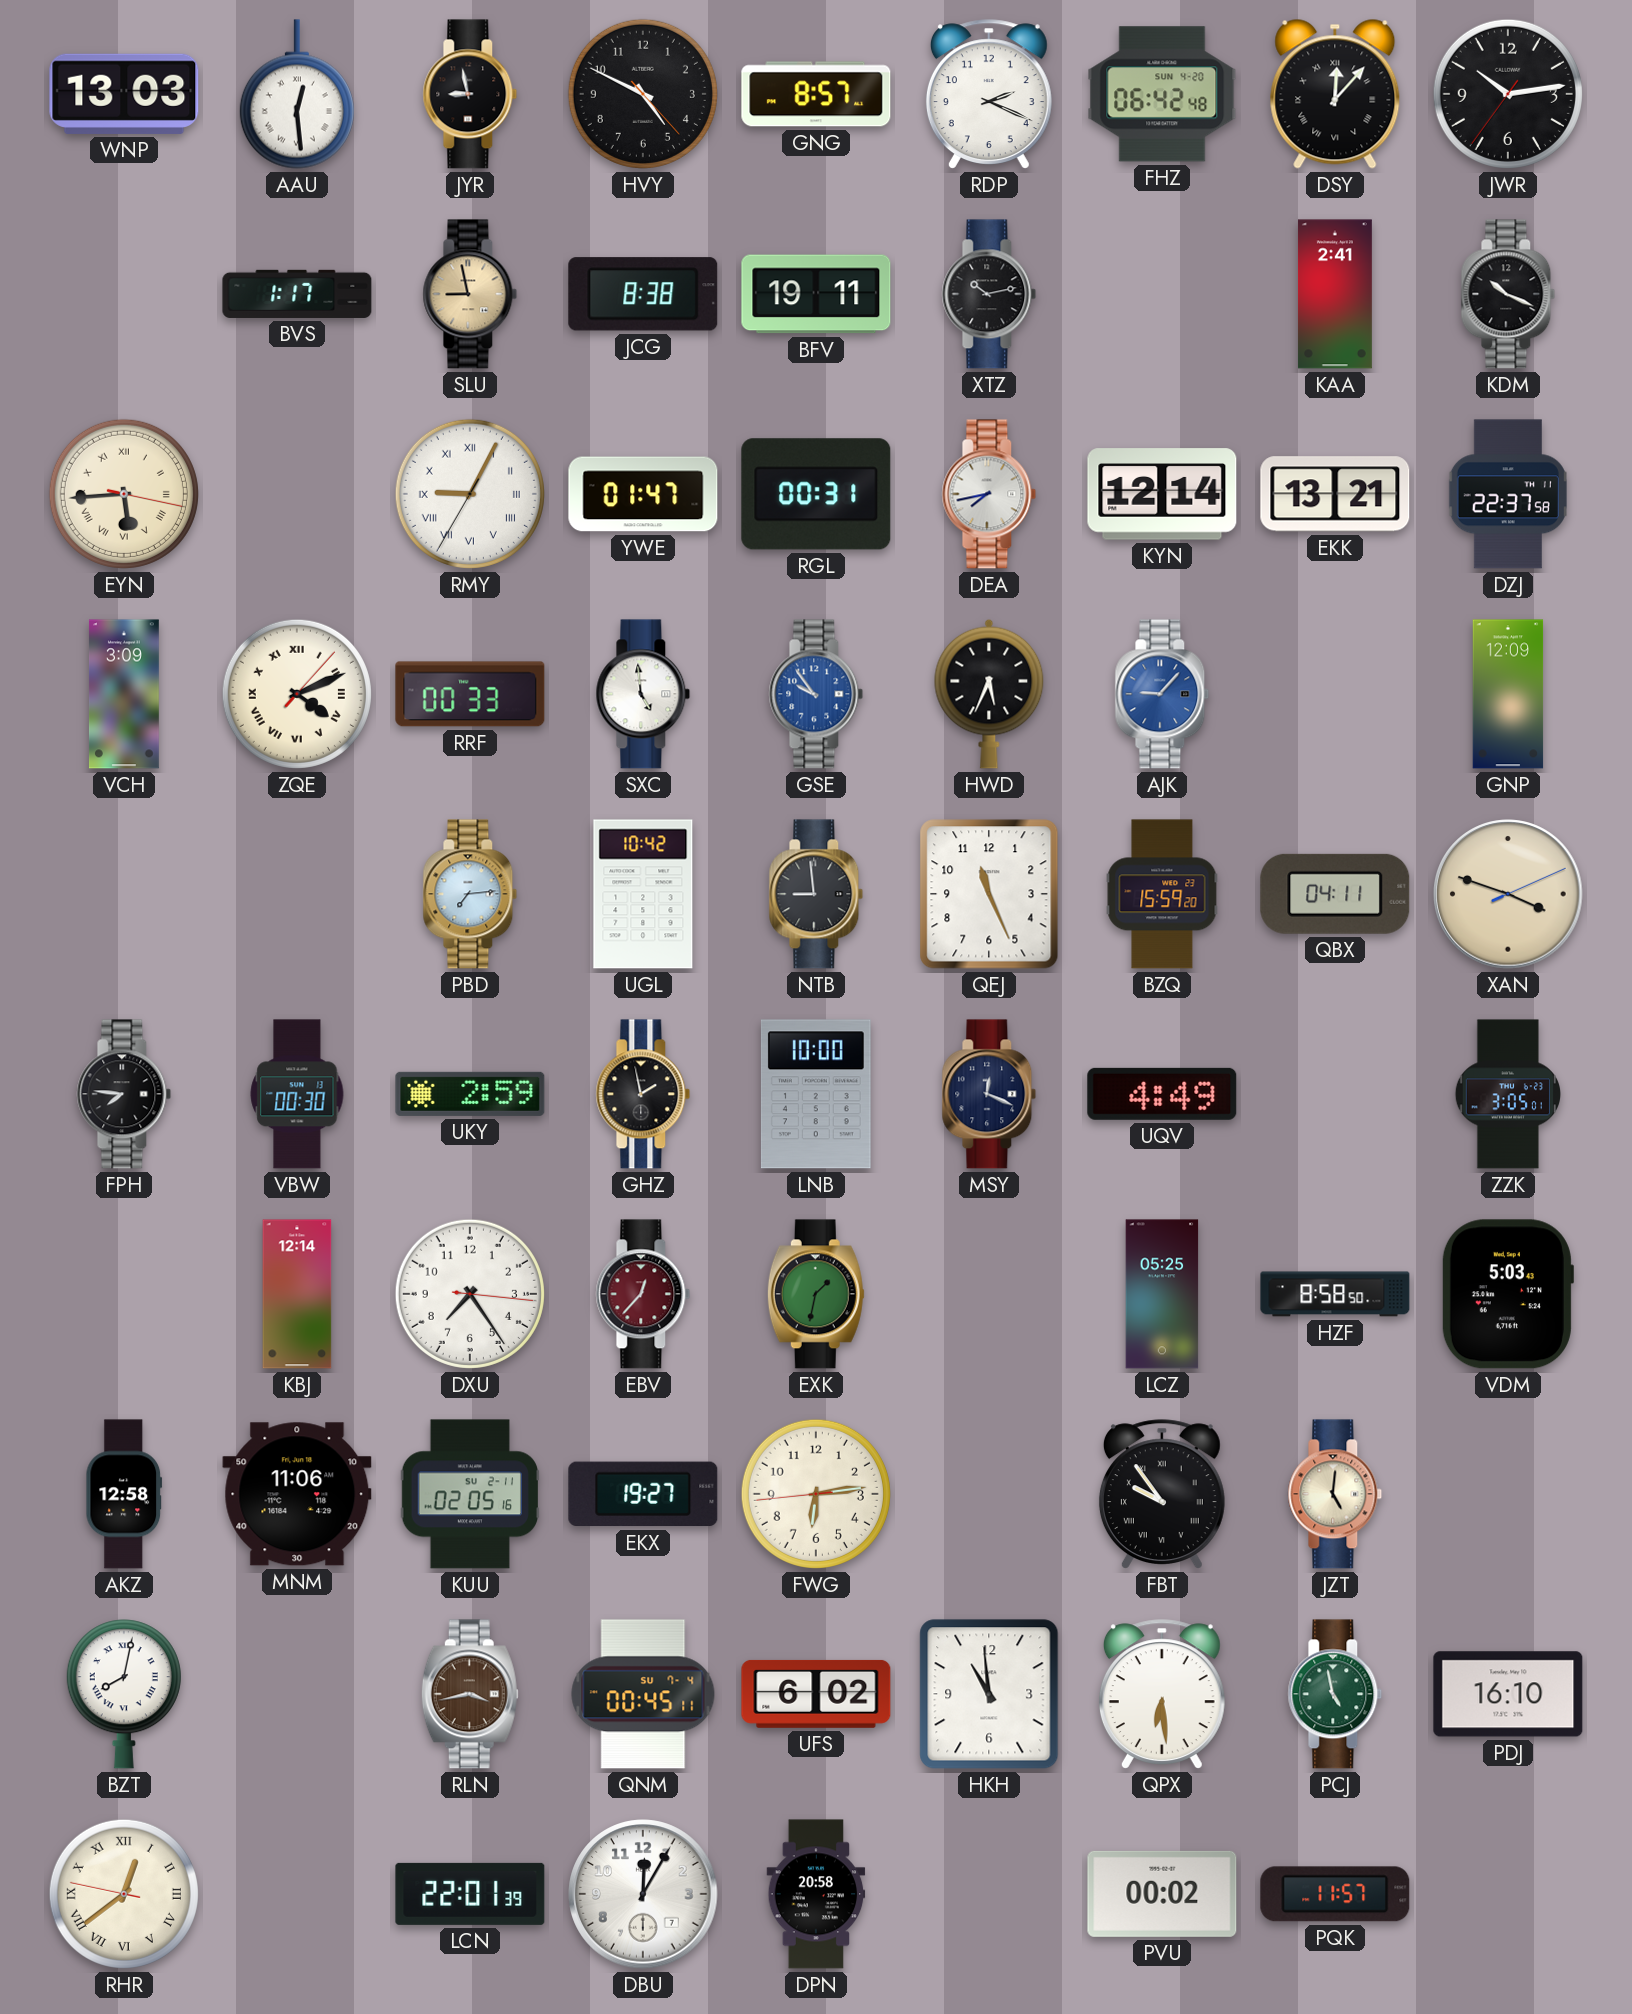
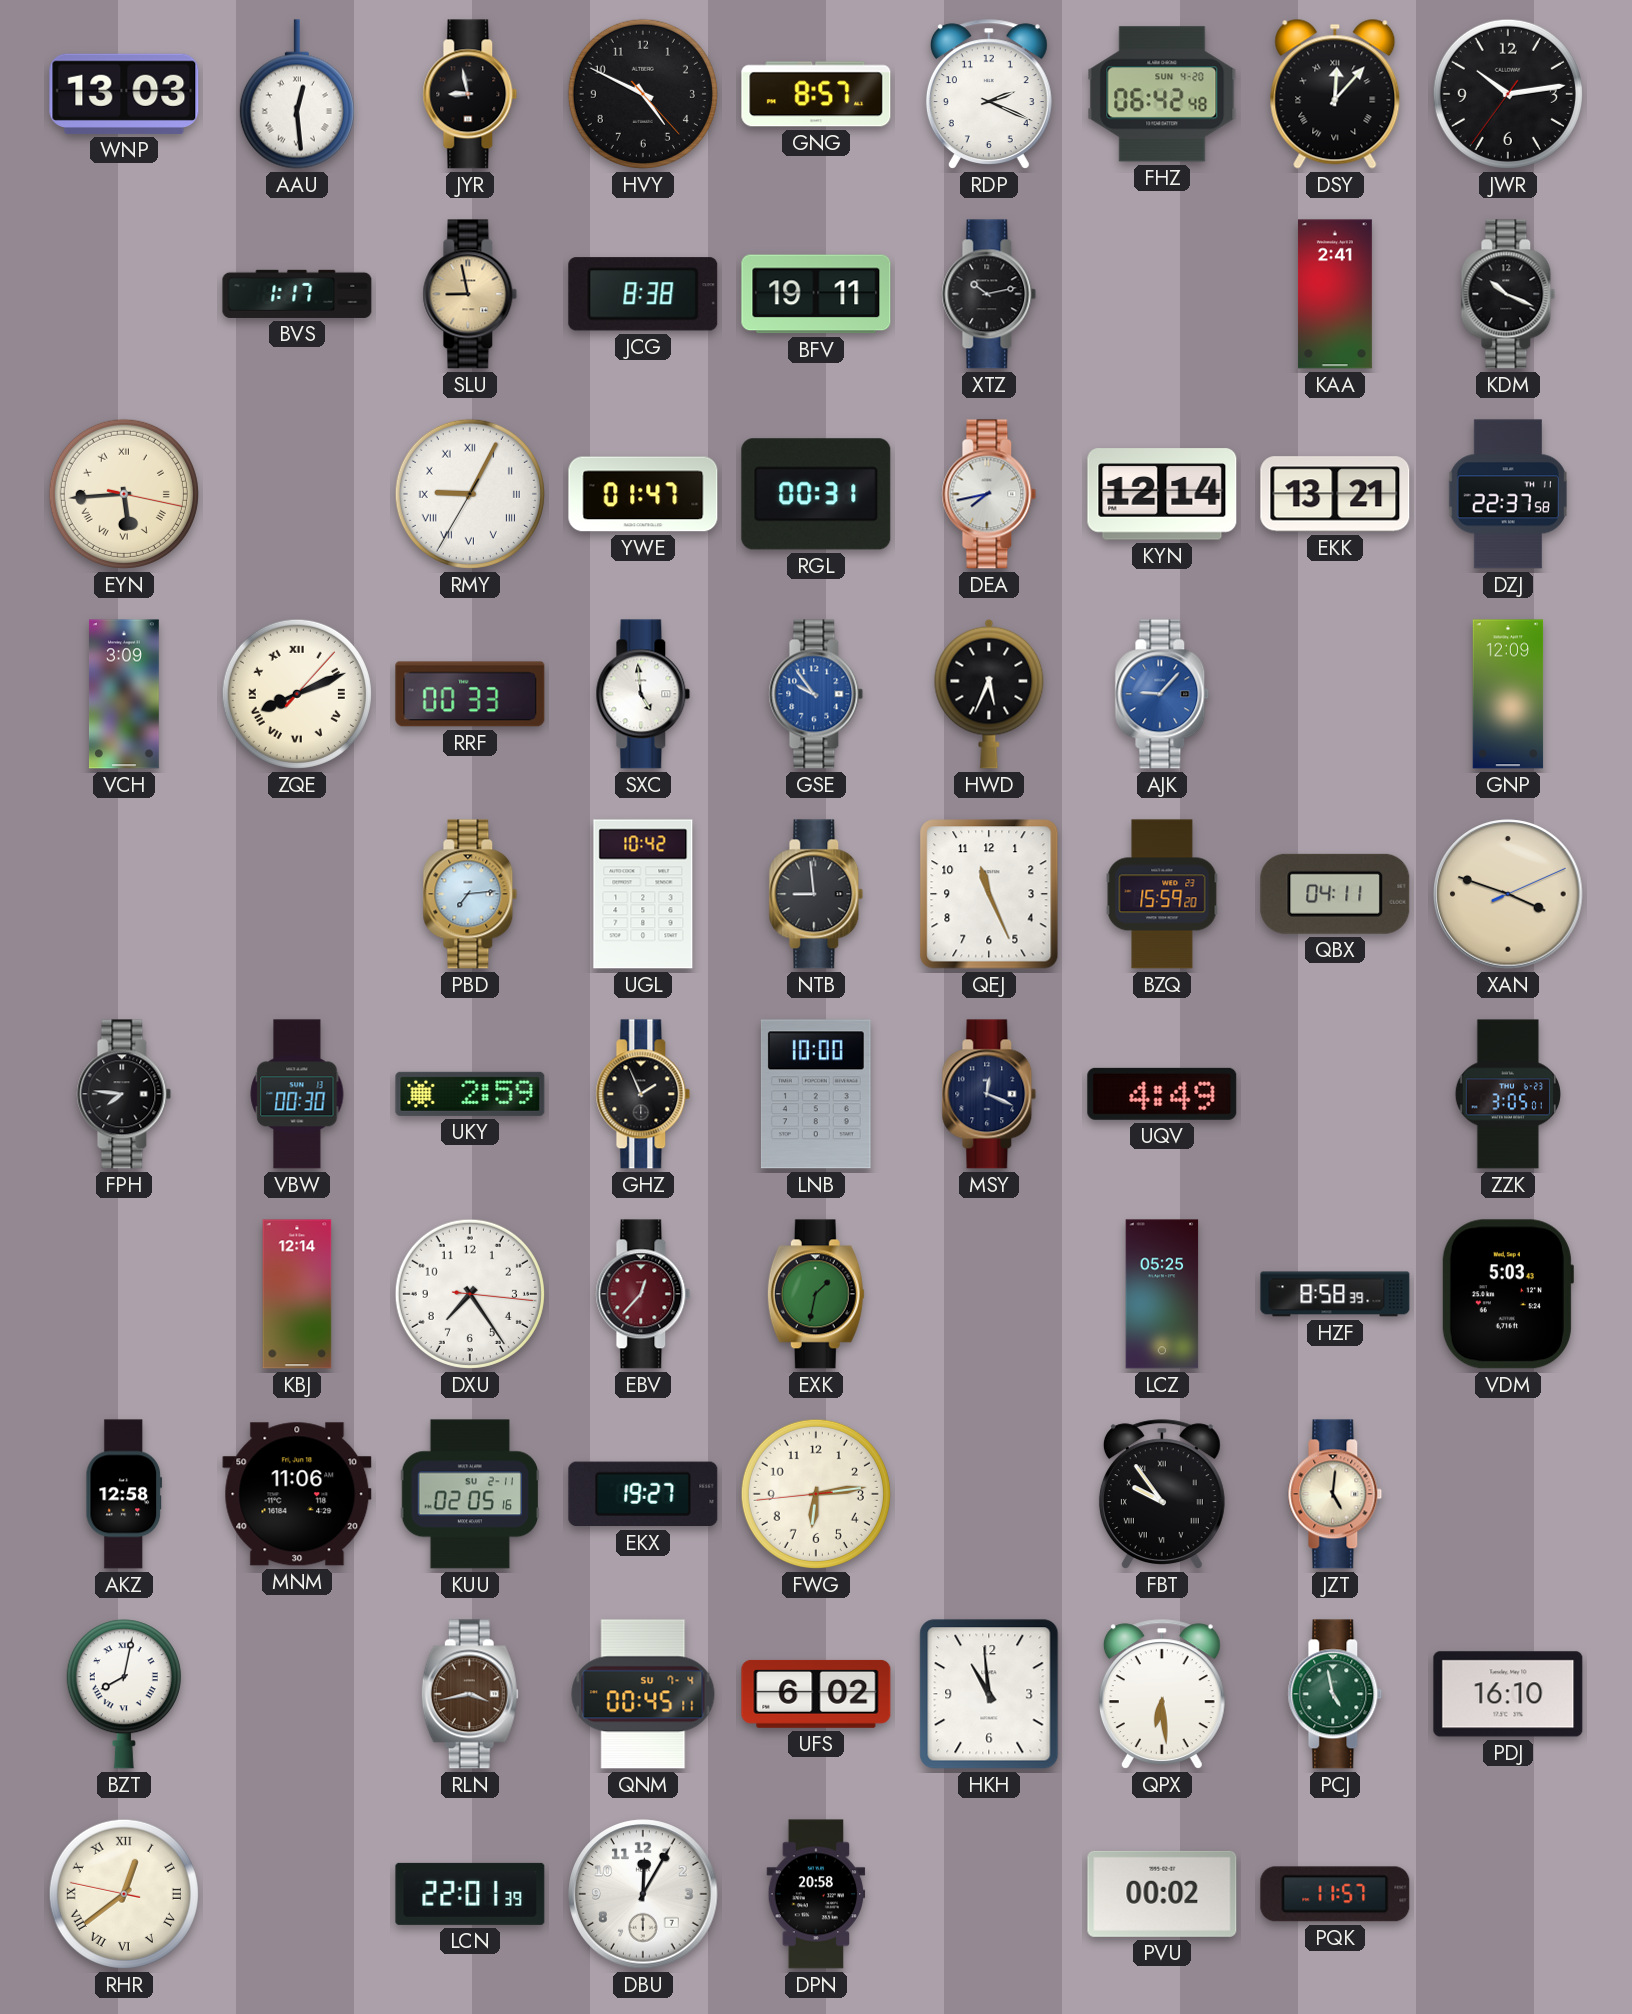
ZQE: 4:11 -> 8:11
GHZ: 1:58 -> 1:56
HZF: 8:58:50 -> 8:58:39
